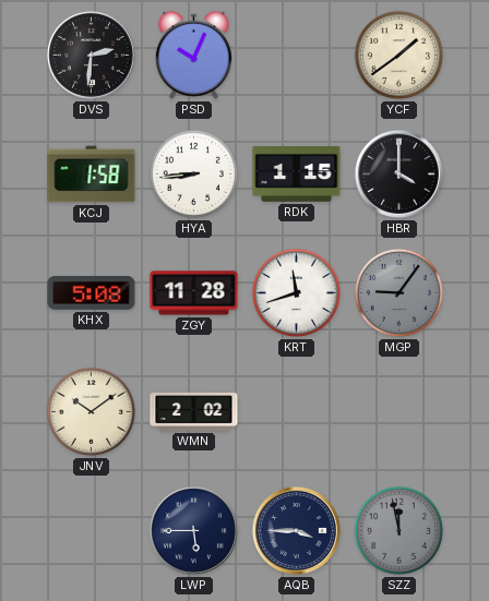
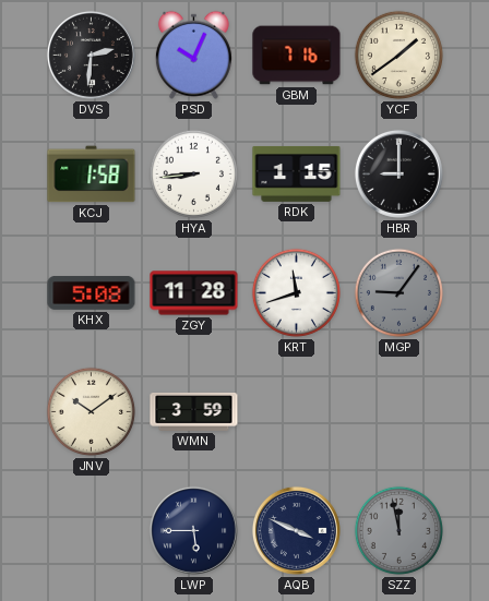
GBM: none -> 7:16
HBR: 4:00 -> 9:00
WMN: 2:02 -> 3:59
AQB: 3:45 -> 3:49
